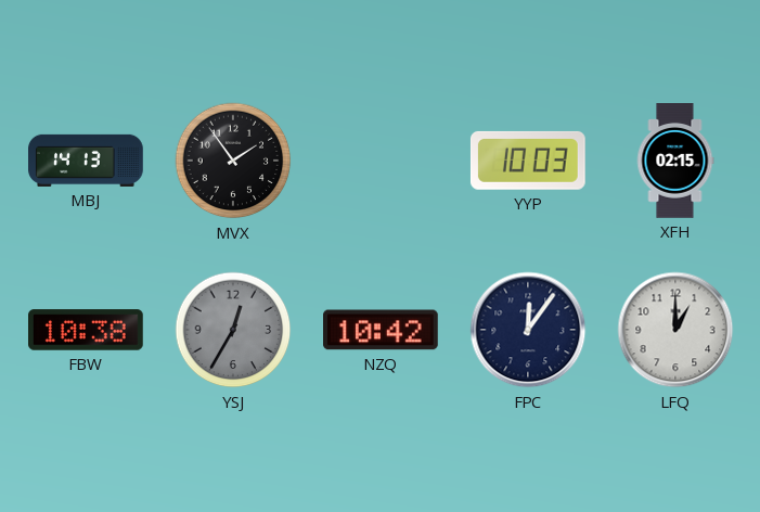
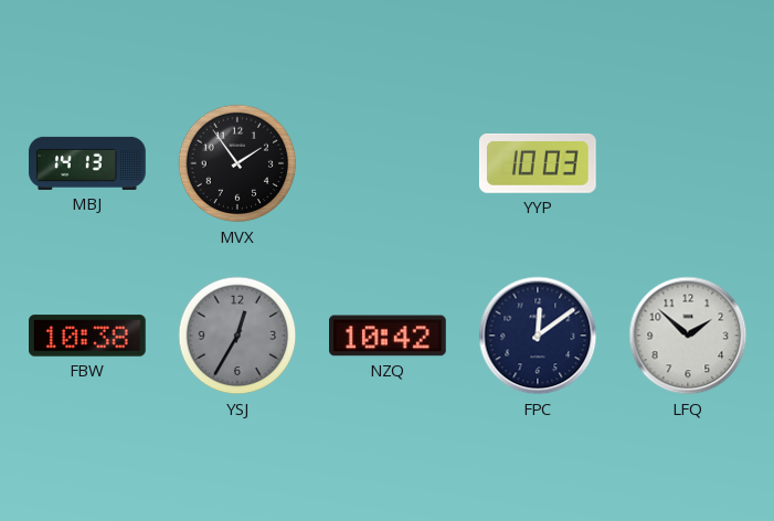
XFH: 02:15 -> none
FPC: 12:06 -> 12:09
LFQ: 1:00 -> 1:52
